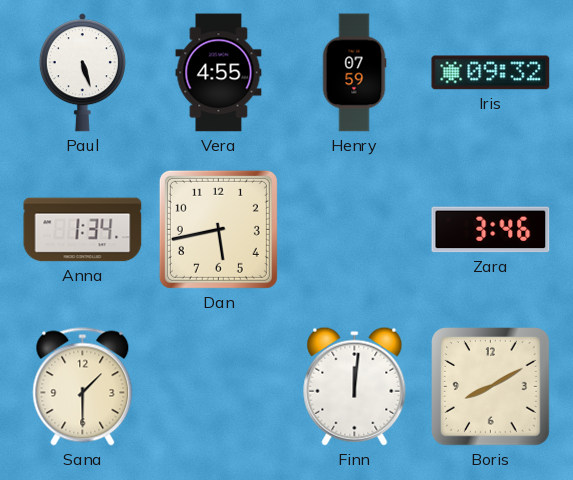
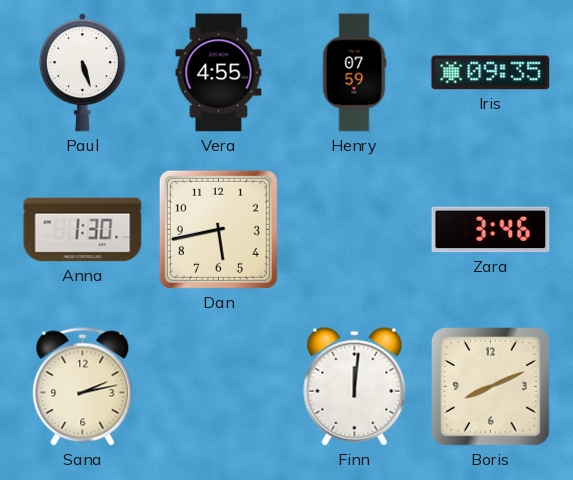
Iris: 09:32 -> 09:35
Anna: 1:34 -> 1:30
Sana: 1:30 -> 2:13
Boris: 8:10 -> 8:11
